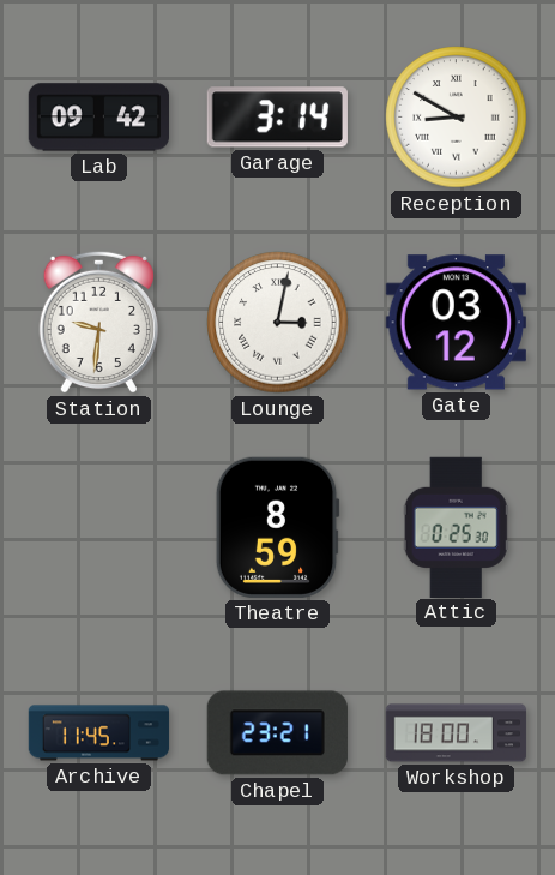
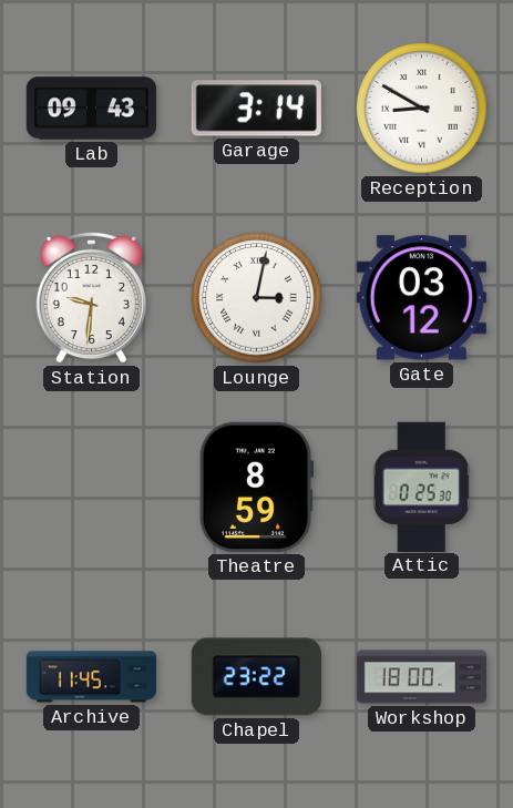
Lab: 09:42 -> 09:43
Chapel: 23:21 -> 23:22
